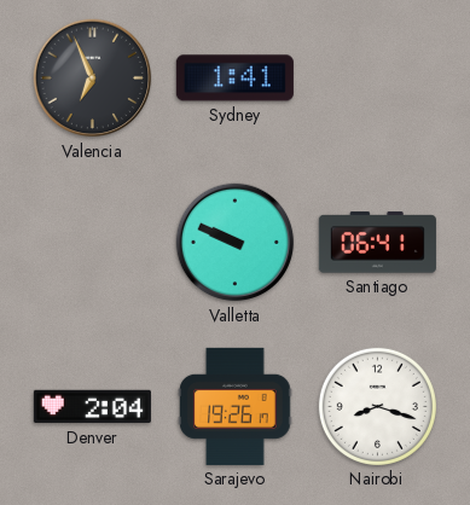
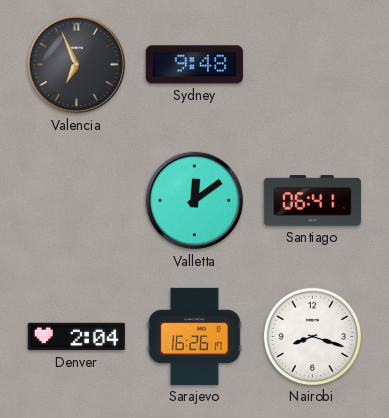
Sydney: 1:41 -> 9:48
Valletta: 9:49 -> 12:09
Sarajevo: 19:26 -> 16:26
